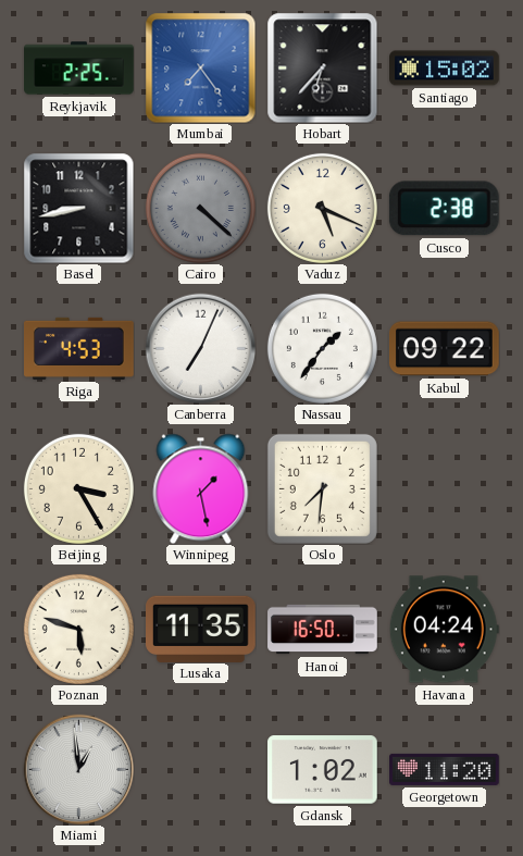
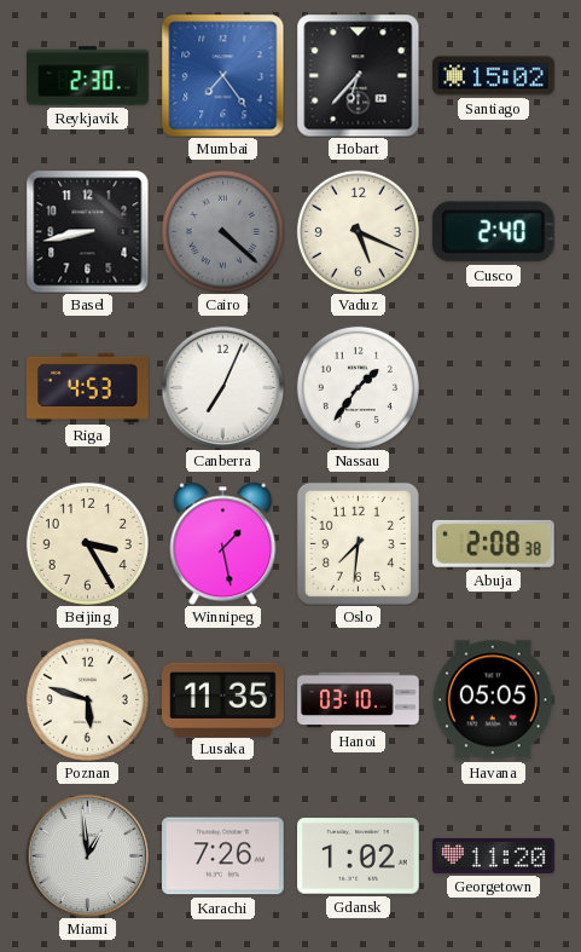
Reykjavik: 2:25 -> 2:30
Cusco: 2:38 -> 2:40
Kabul: 09:22 -> none
Abuja: none -> 2:08
Hanoi: 16:50 -> 03:10
Havana: 04:24 -> 05:05
Karachi: none -> 7:26
